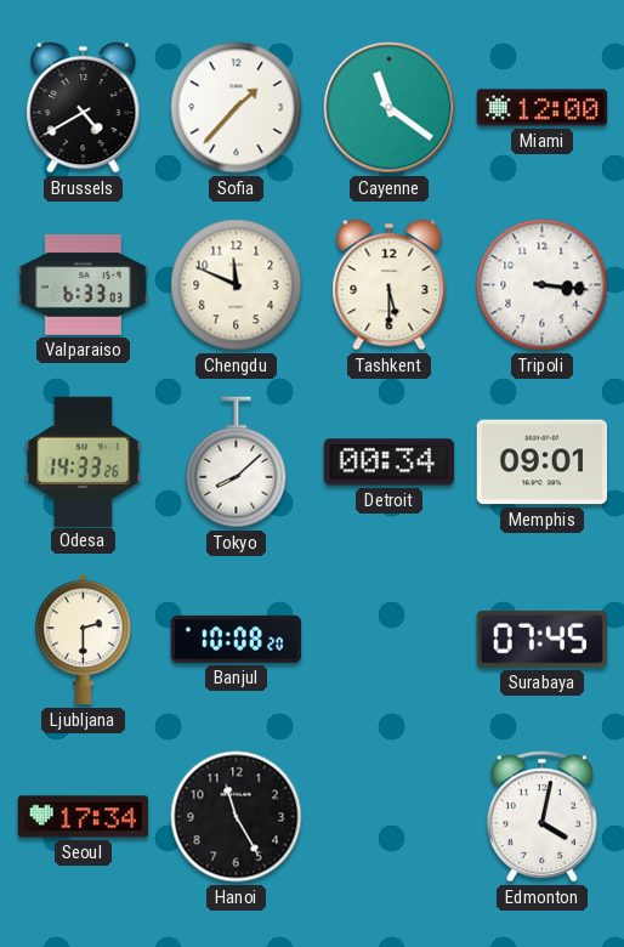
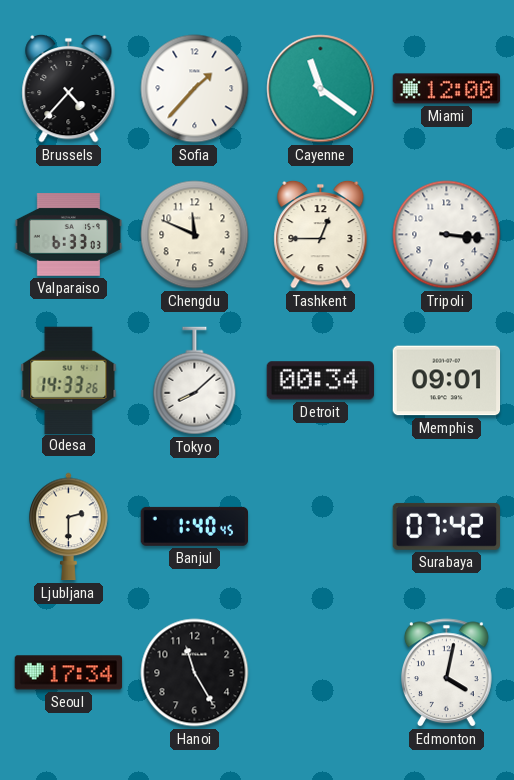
Brussels: 4:40 -> 4:37
Tashkent: 5:30 -> 12:45
Banjul: 10:08 -> 1:40
Surabaya: 07:45 -> 07:42
